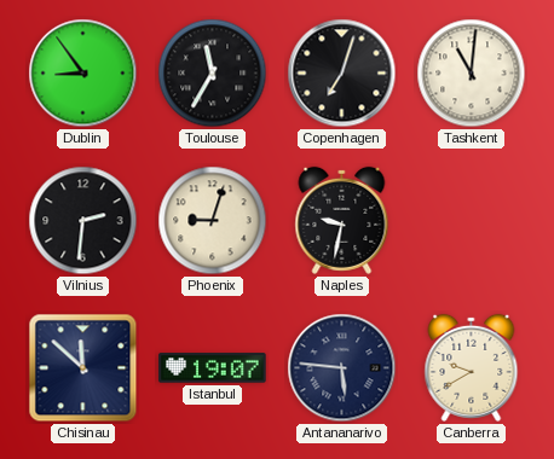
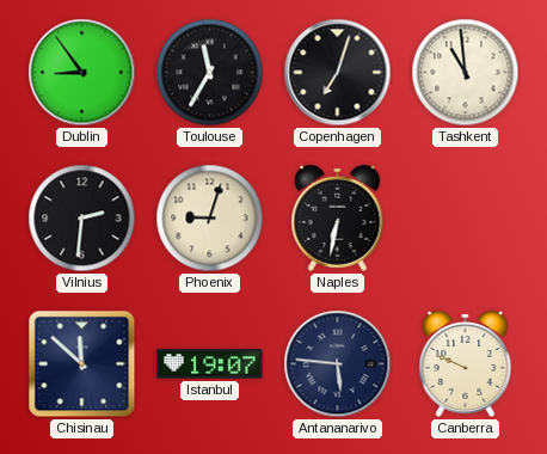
Tashkent: 11:01 -> 10:59
Naples: 9:32 -> 6:32
Canberra: 9:40 -> 9:49
